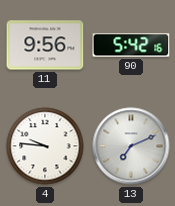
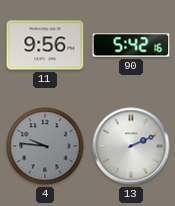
4 dial: white -> grey
13: 7:11 -> 2:11
